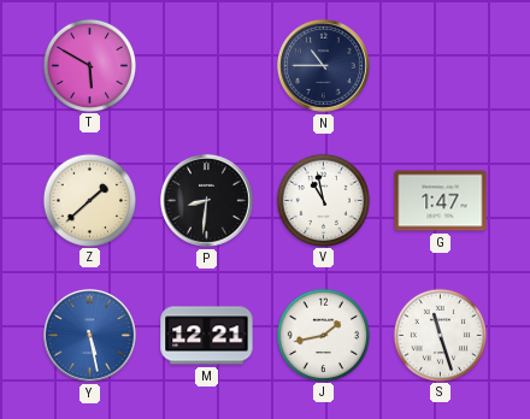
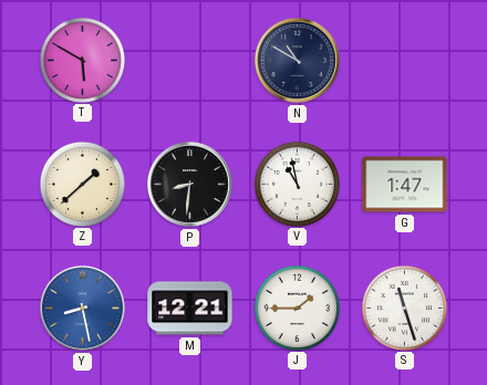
N: 10:45 -> 10:50
Y: 5:28 -> 8:28
J: 1:43 -> 1:45
